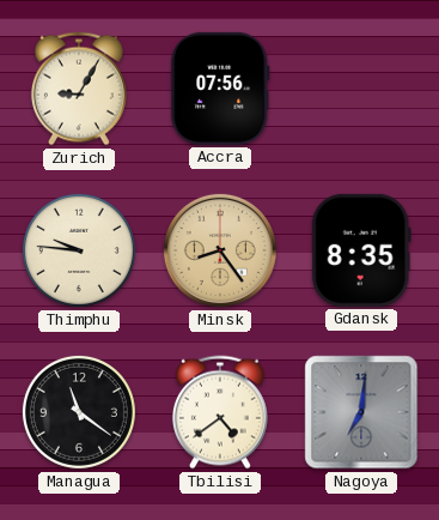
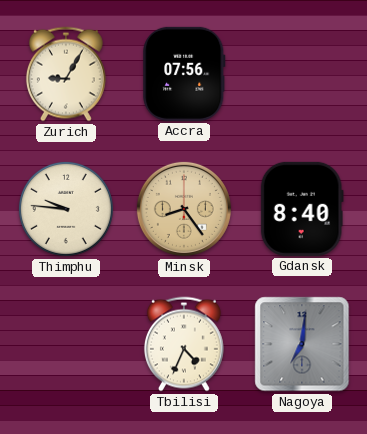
Gdansk: 8:35 -> 8:40
Managua: 11:21 -> none
Tbilisi: 4:39 -> 4:34
